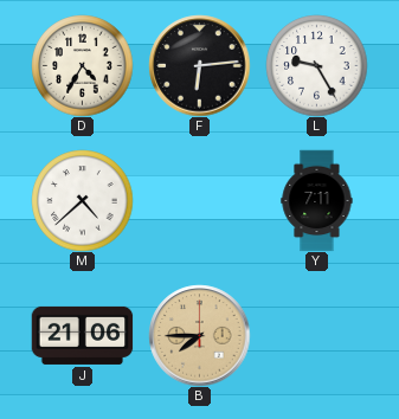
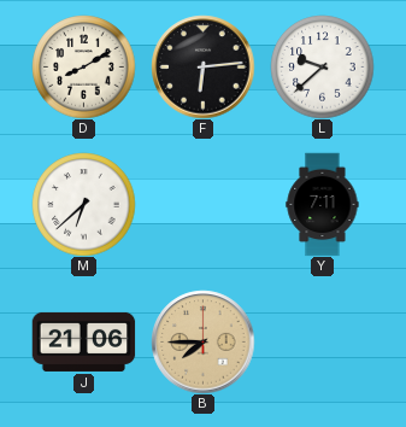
D: 4:35 -> 8:10
L: 9:25 -> 9:38
M: 4:38 -> 6:38
